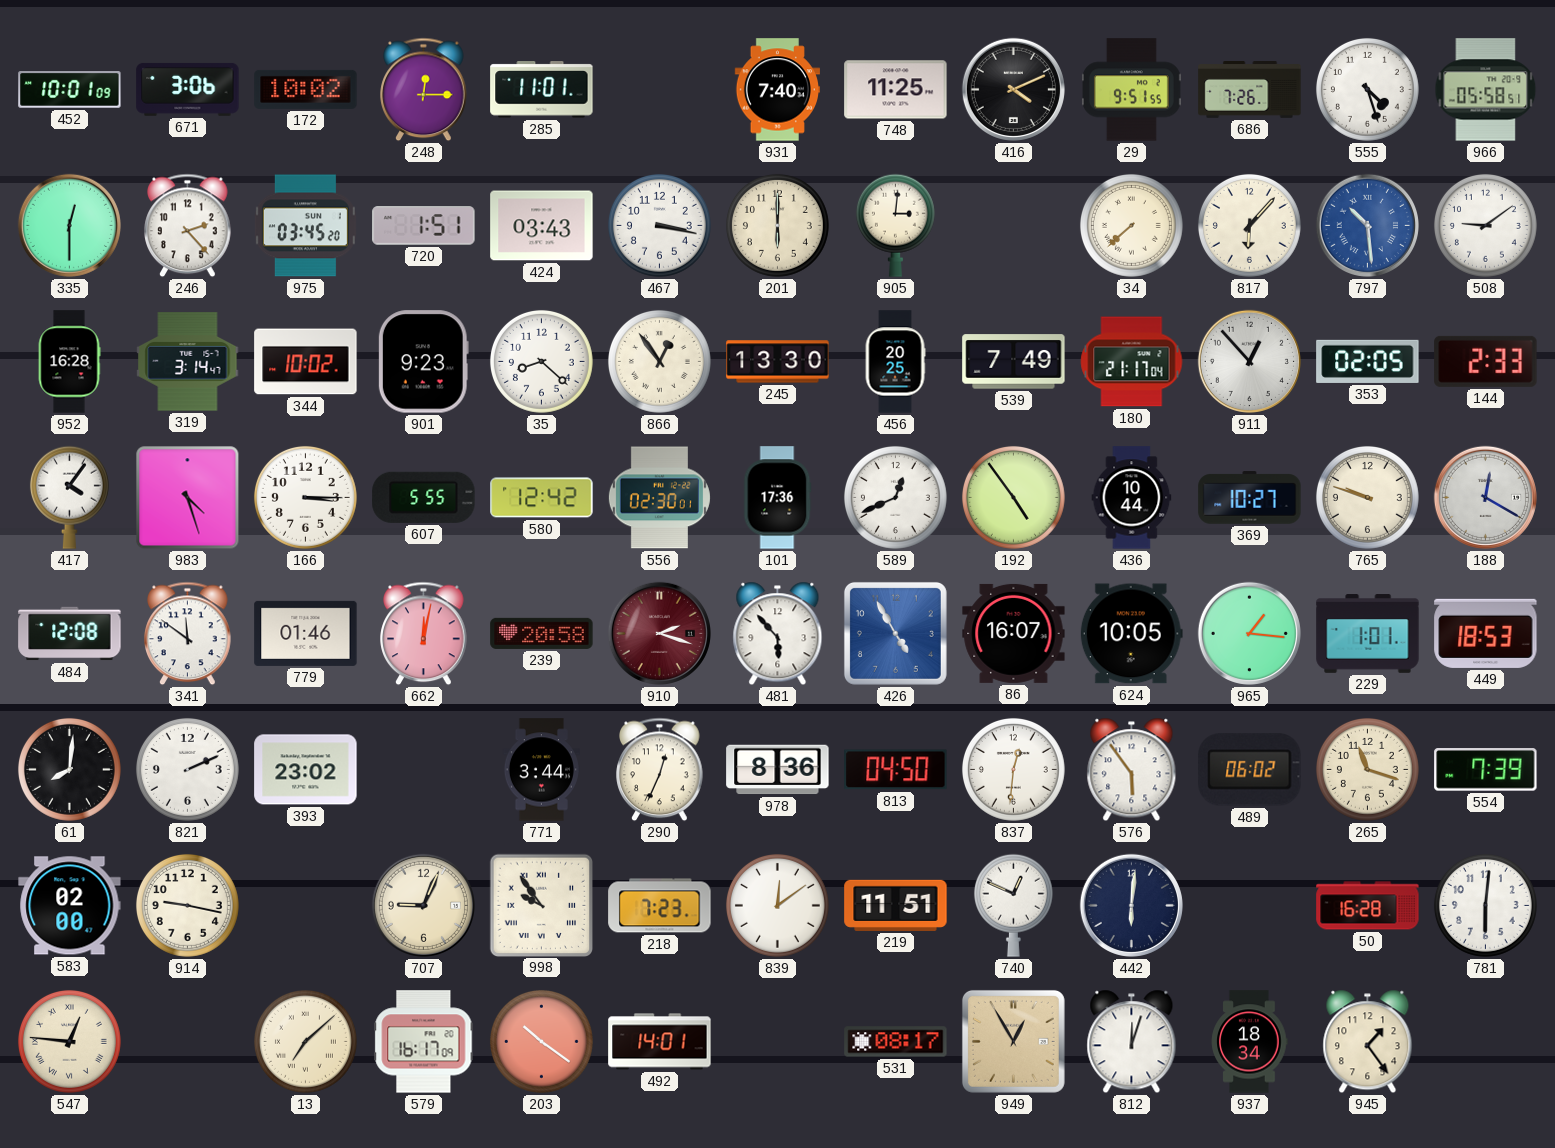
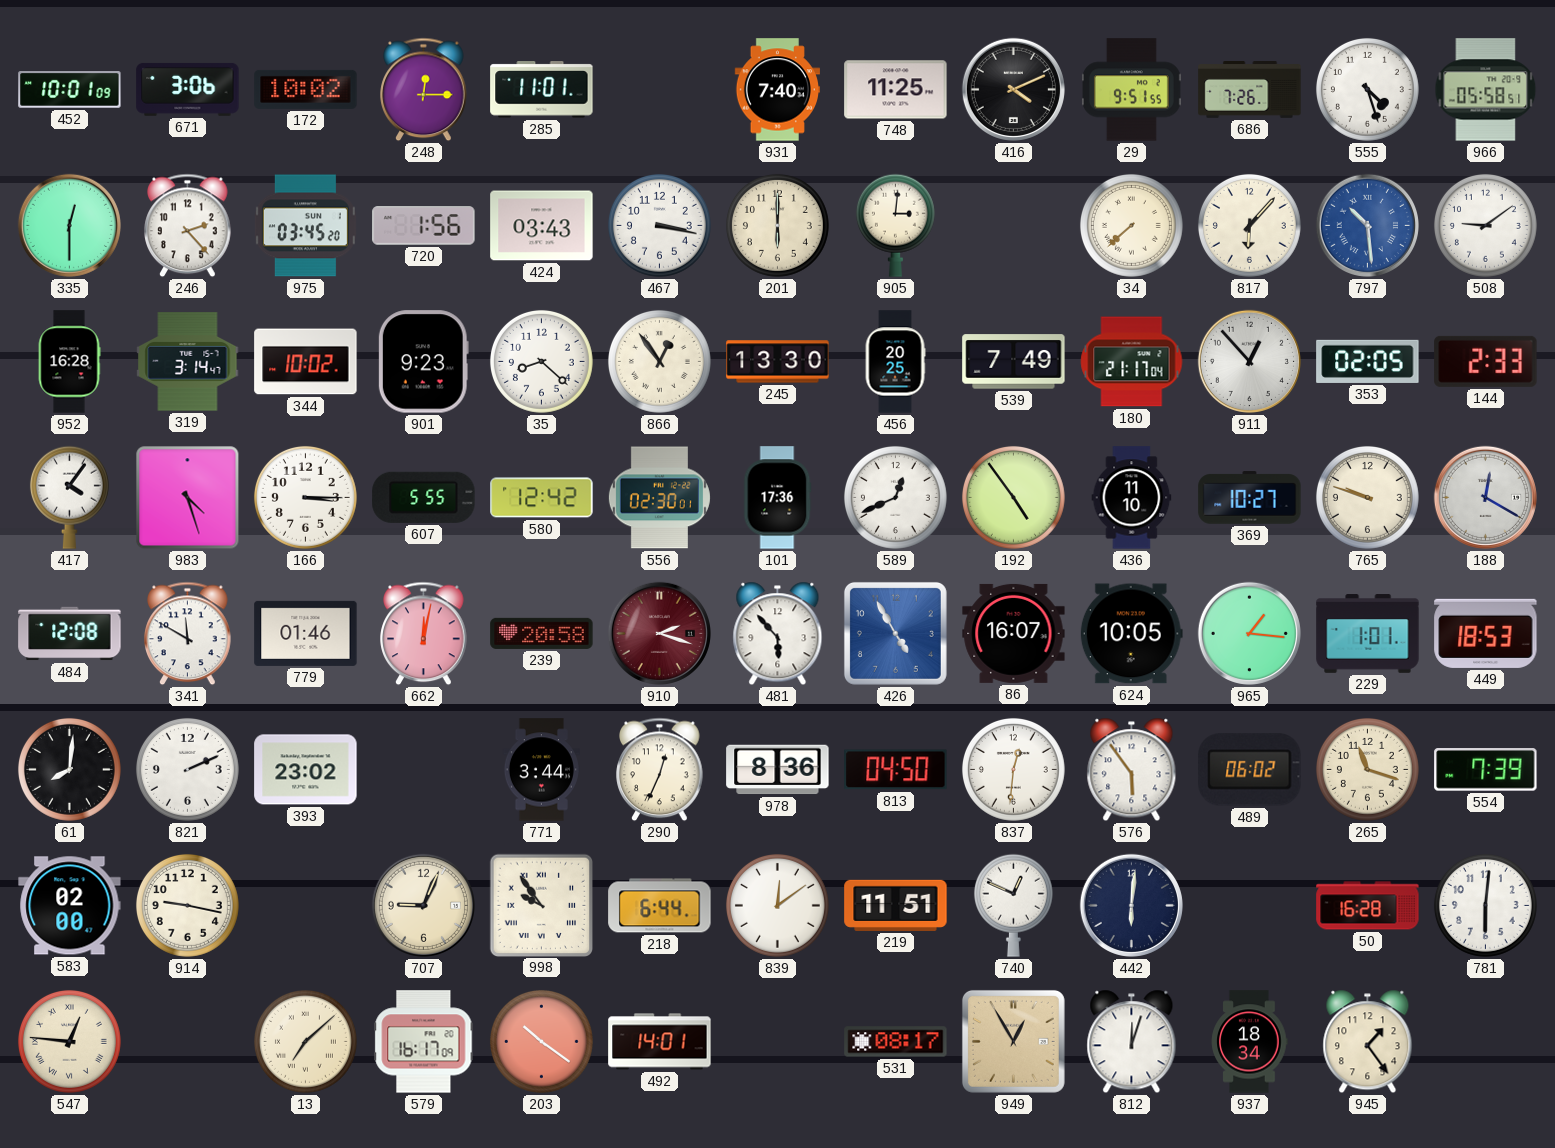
720: 1:51 -> 1:56
436: 10:44 -> 11:10
341: 11:51 -> 11:50
218: 7:23 -> 6:44
